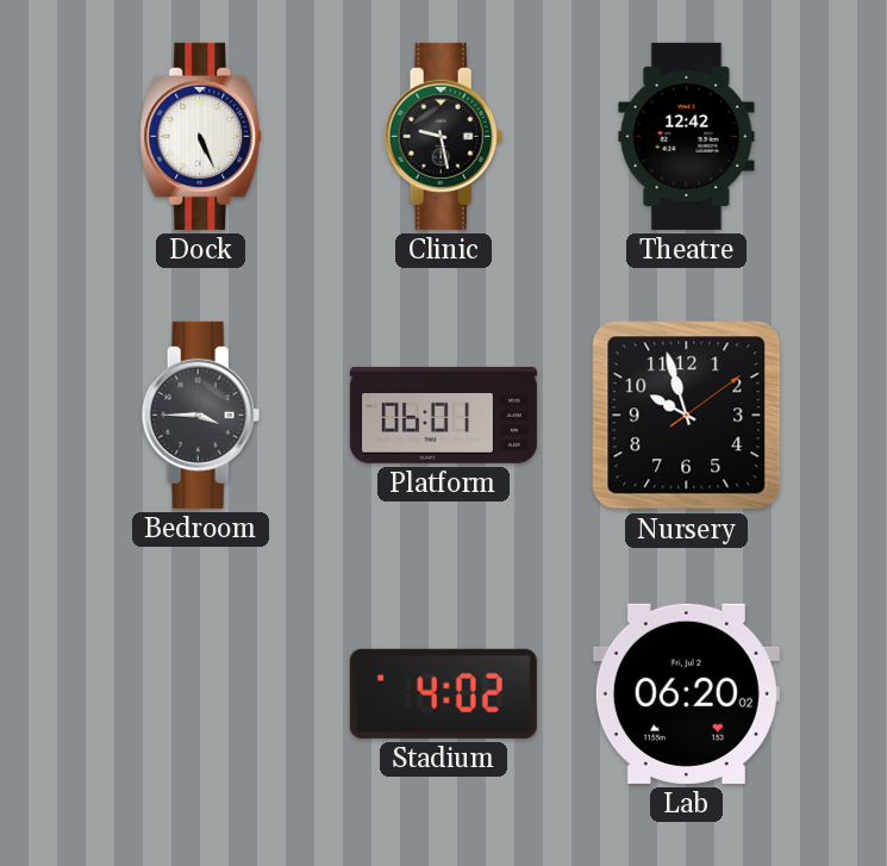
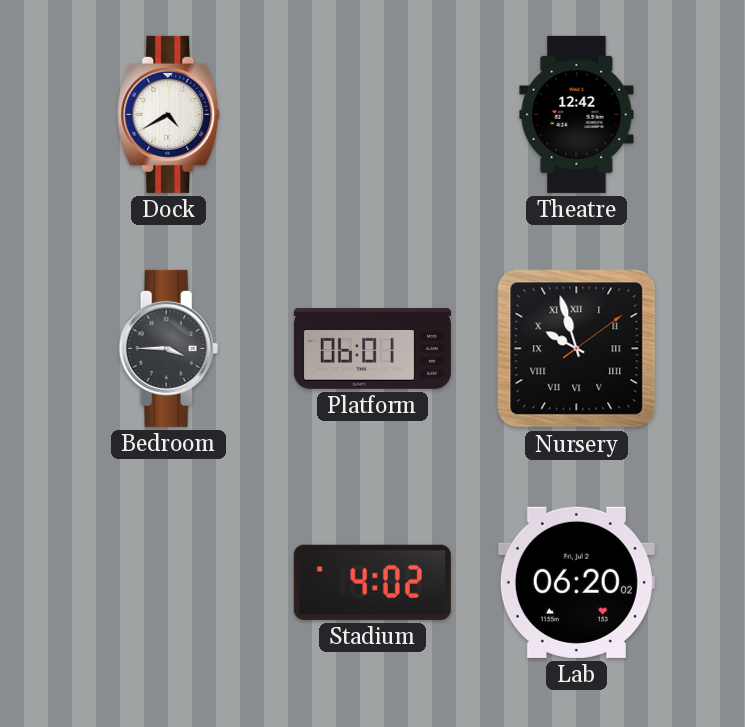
Dock: 5:26 -> 4:40
Clinic: 9:28 -> none
Nursery numerals: Arabic -> Roman
